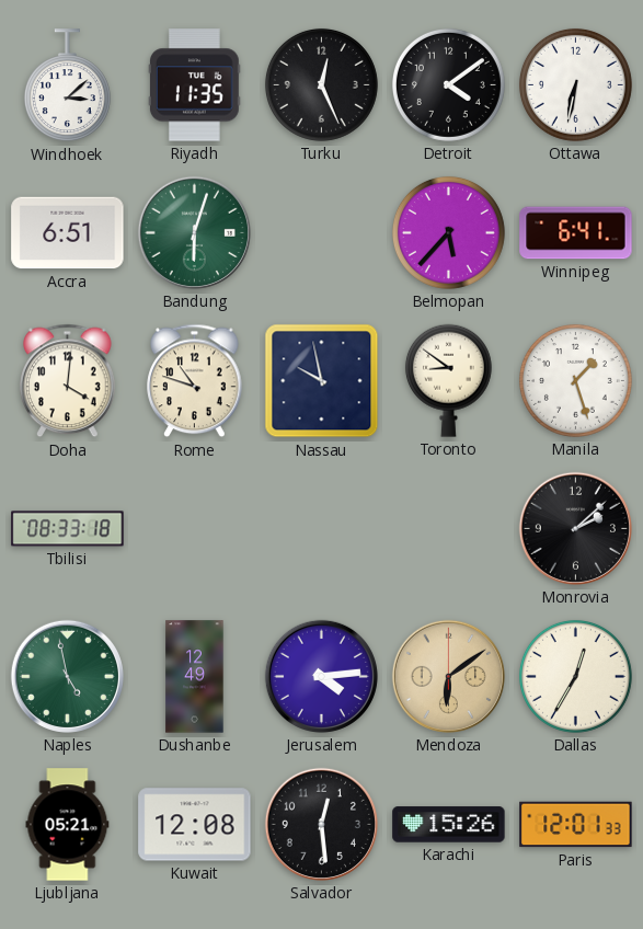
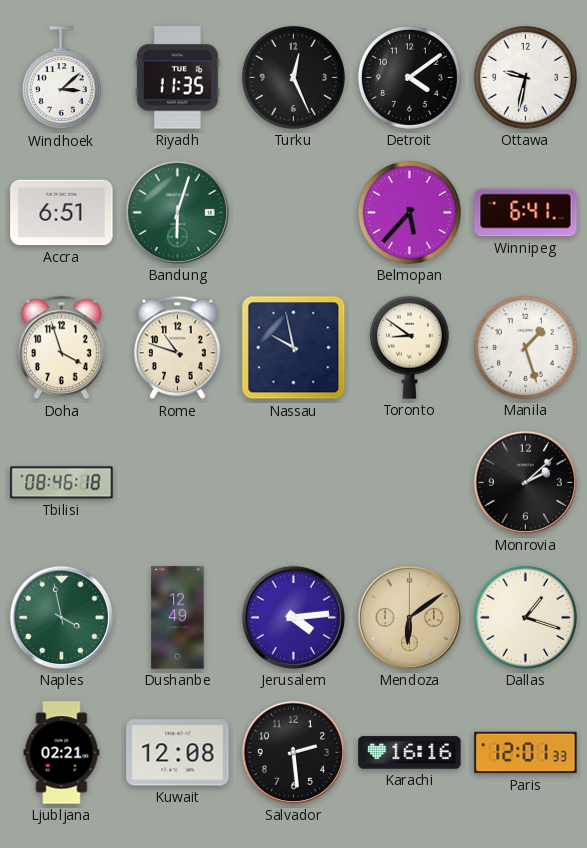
Ottawa: 6:32 -> 9:32
Doha: 4:01 -> 3:57
Tbilisi: 08:33 -> 08:46
Naples: 4:58 -> 3:58
Dallas: 12:35 -> 1:18
Ljubljana: 05:21 -> 02:21
Salvador: 12:29 -> 2:29
Karachi: 15:26 -> 16:16
